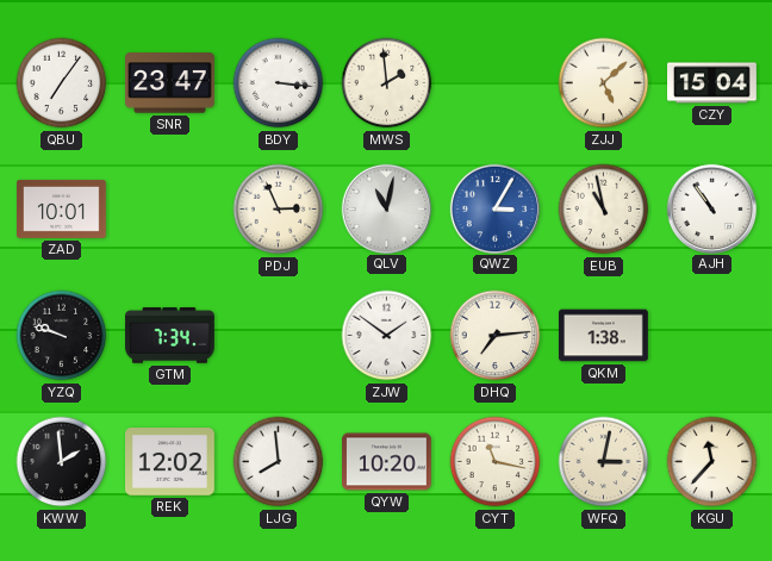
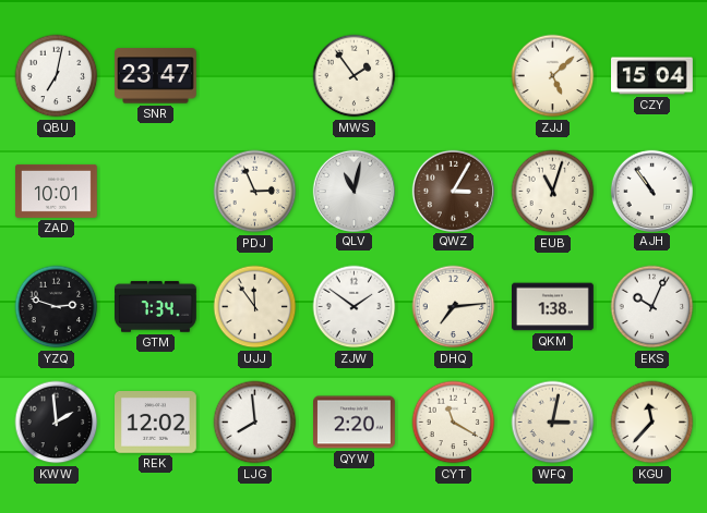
QBU: 7:06 -> 7:02
BDY: 3:16 -> none
MWS: 1:59 -> 1:54
QWZ dial: blue -> brown
EUB: 10:58 -> 11:03
YZQ: 9:48 -> 2:48
UJJ: none -> 11:54
EKS: none -> 10:04
QYW: 10:20 -> 2:20
CYT: 11:17 -> 11:20
